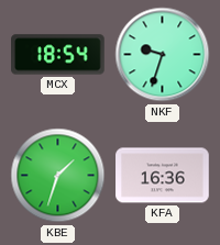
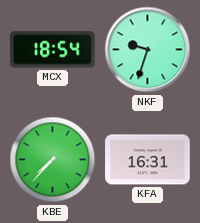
KBE: 1:33 -> 7:37
KFA: 16:36 -> 16:31
